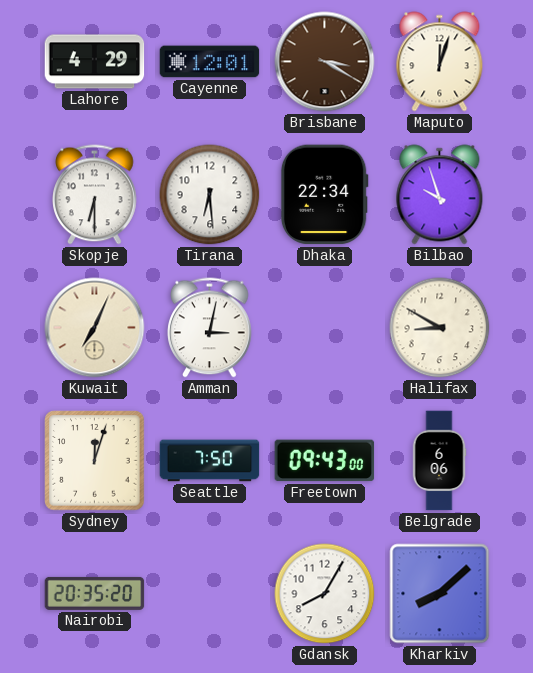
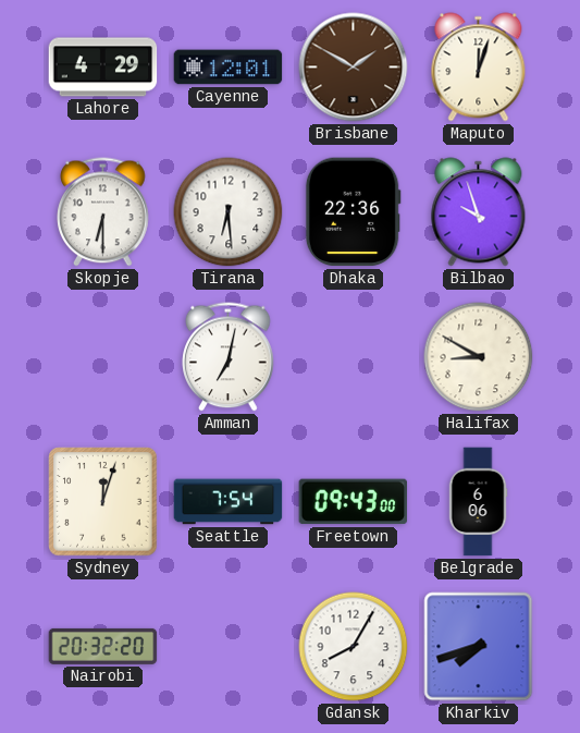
Brisbane: 3:20 -> 1:50
Dhaka: 22:34 -> 22:36
Kuwait: 7:04 -> none
Amman: 3:02 -> 7:02
Seattle: 7:50 -> 7:54
Nairobi: 20:35 -> 20:32
Kharkiv: 8:08 -> 7:42
